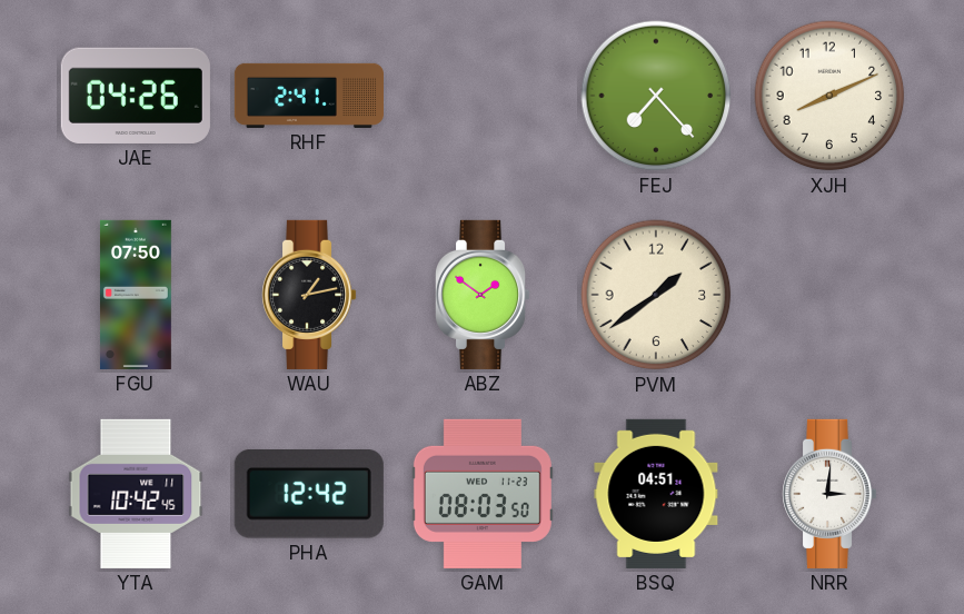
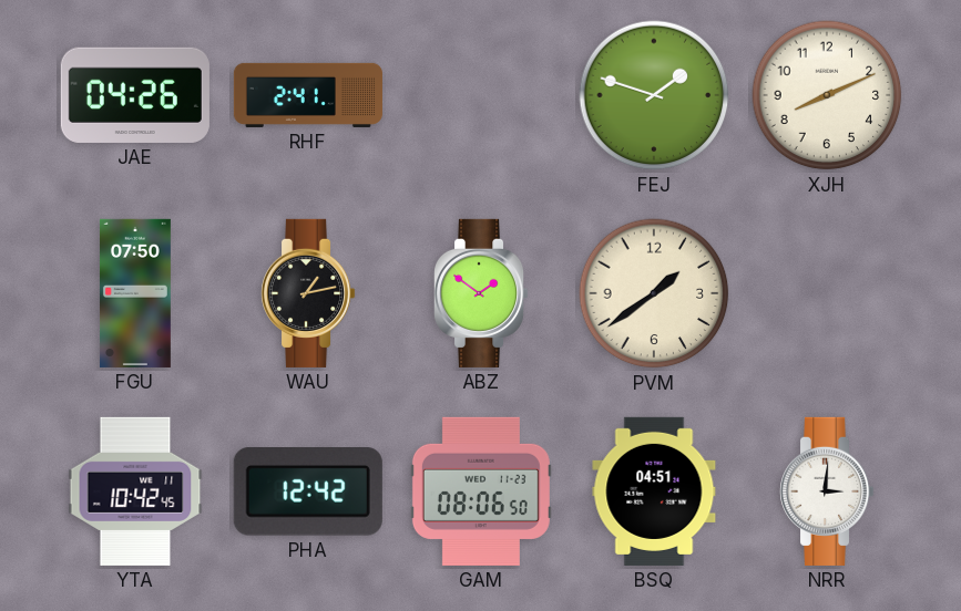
FEJ: 7:23 -> 1:48
GAM: 08:03 -> 08:06
